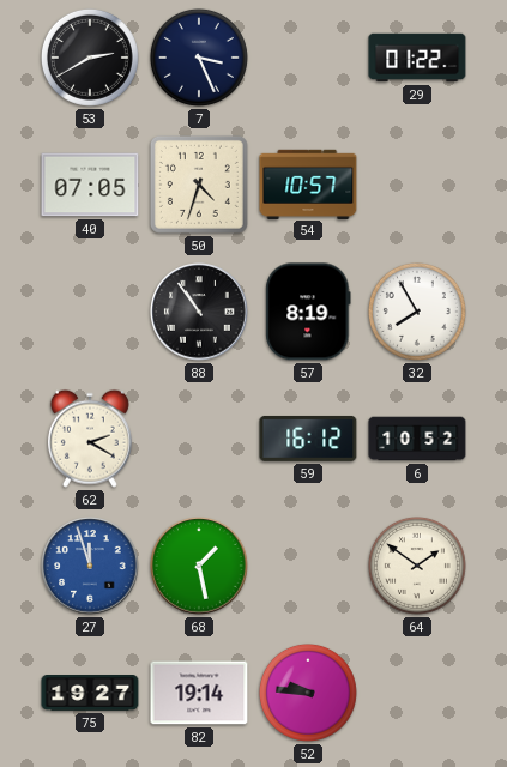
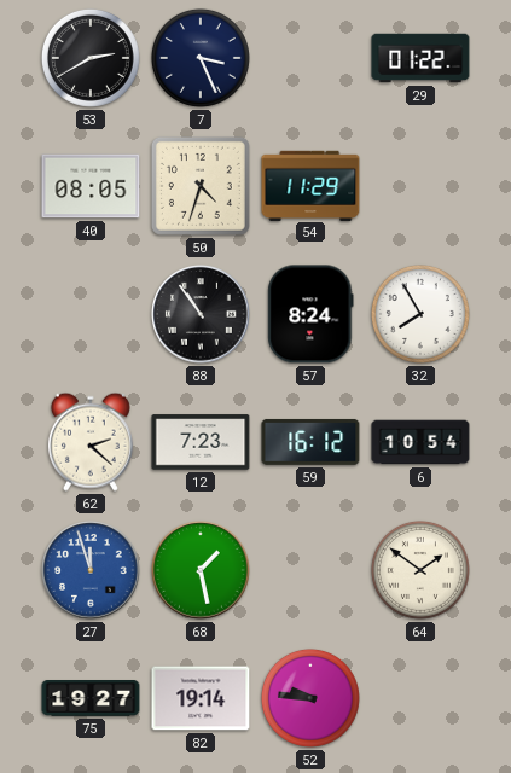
40: 07:05 -> 08:05
54: 10:57 -> 11:29
57: 8:19 -> 8:24
62: 2:20 -> 2:22
12: none -> 7:23
6: 10:52 -> 10:54
